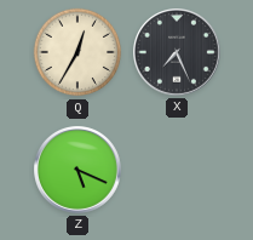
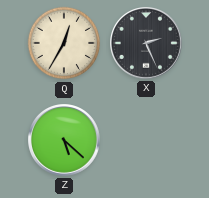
X: 7:26 -> 2:26
Z: 5:19 -> 5:22
